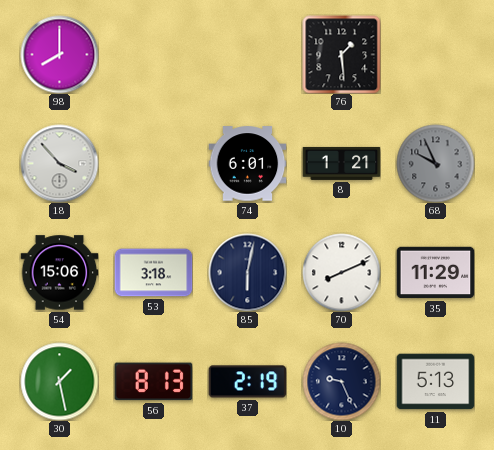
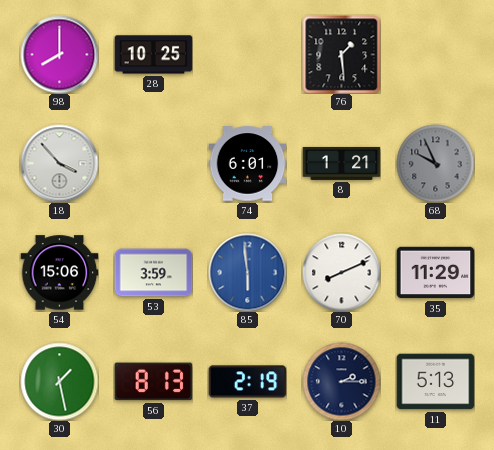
28: none -> 10:25
53: 3:18 -> 3:59
85: 6:02 -> 5:59
85 dial: navy -> blue
10: 9:26 -> 2:15
